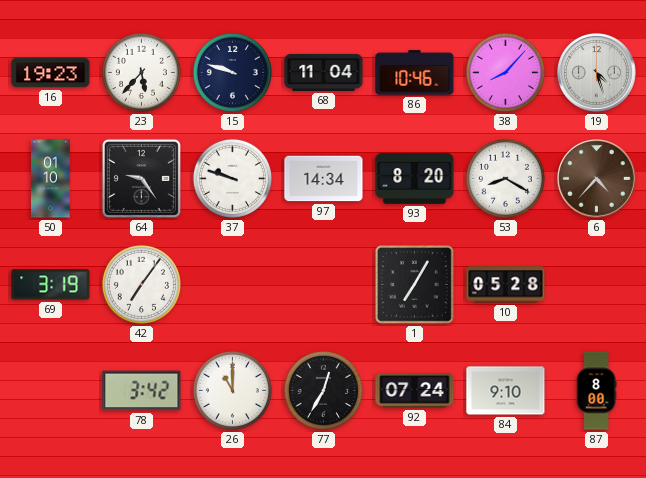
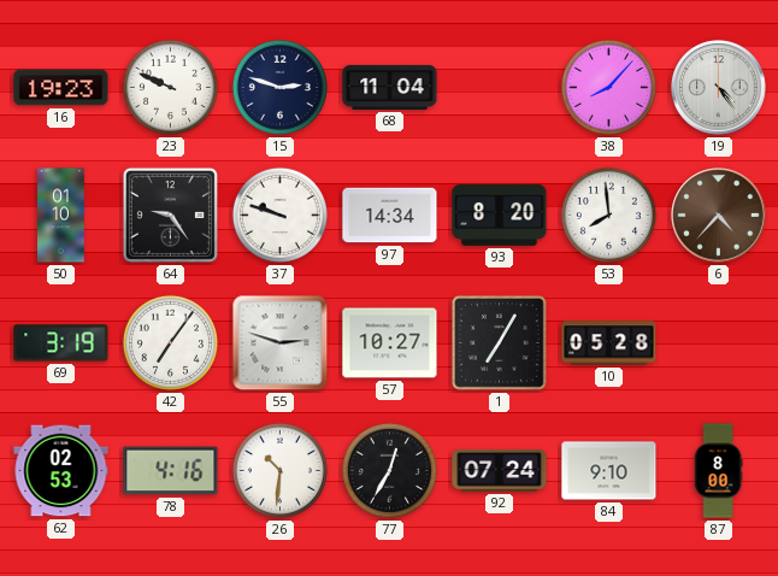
23: 5:37 -> 9:49
15: 9:48 -> 2:48
86: 10:46 -> none
19: 4:27 -> 4:24
53: 8:20 -> 7:59
55: none -> 2:48
57: none -> 10:27
62: none -> 02:53
78: 3:42 -> 4:16
26: 11:00 -> 10:31
